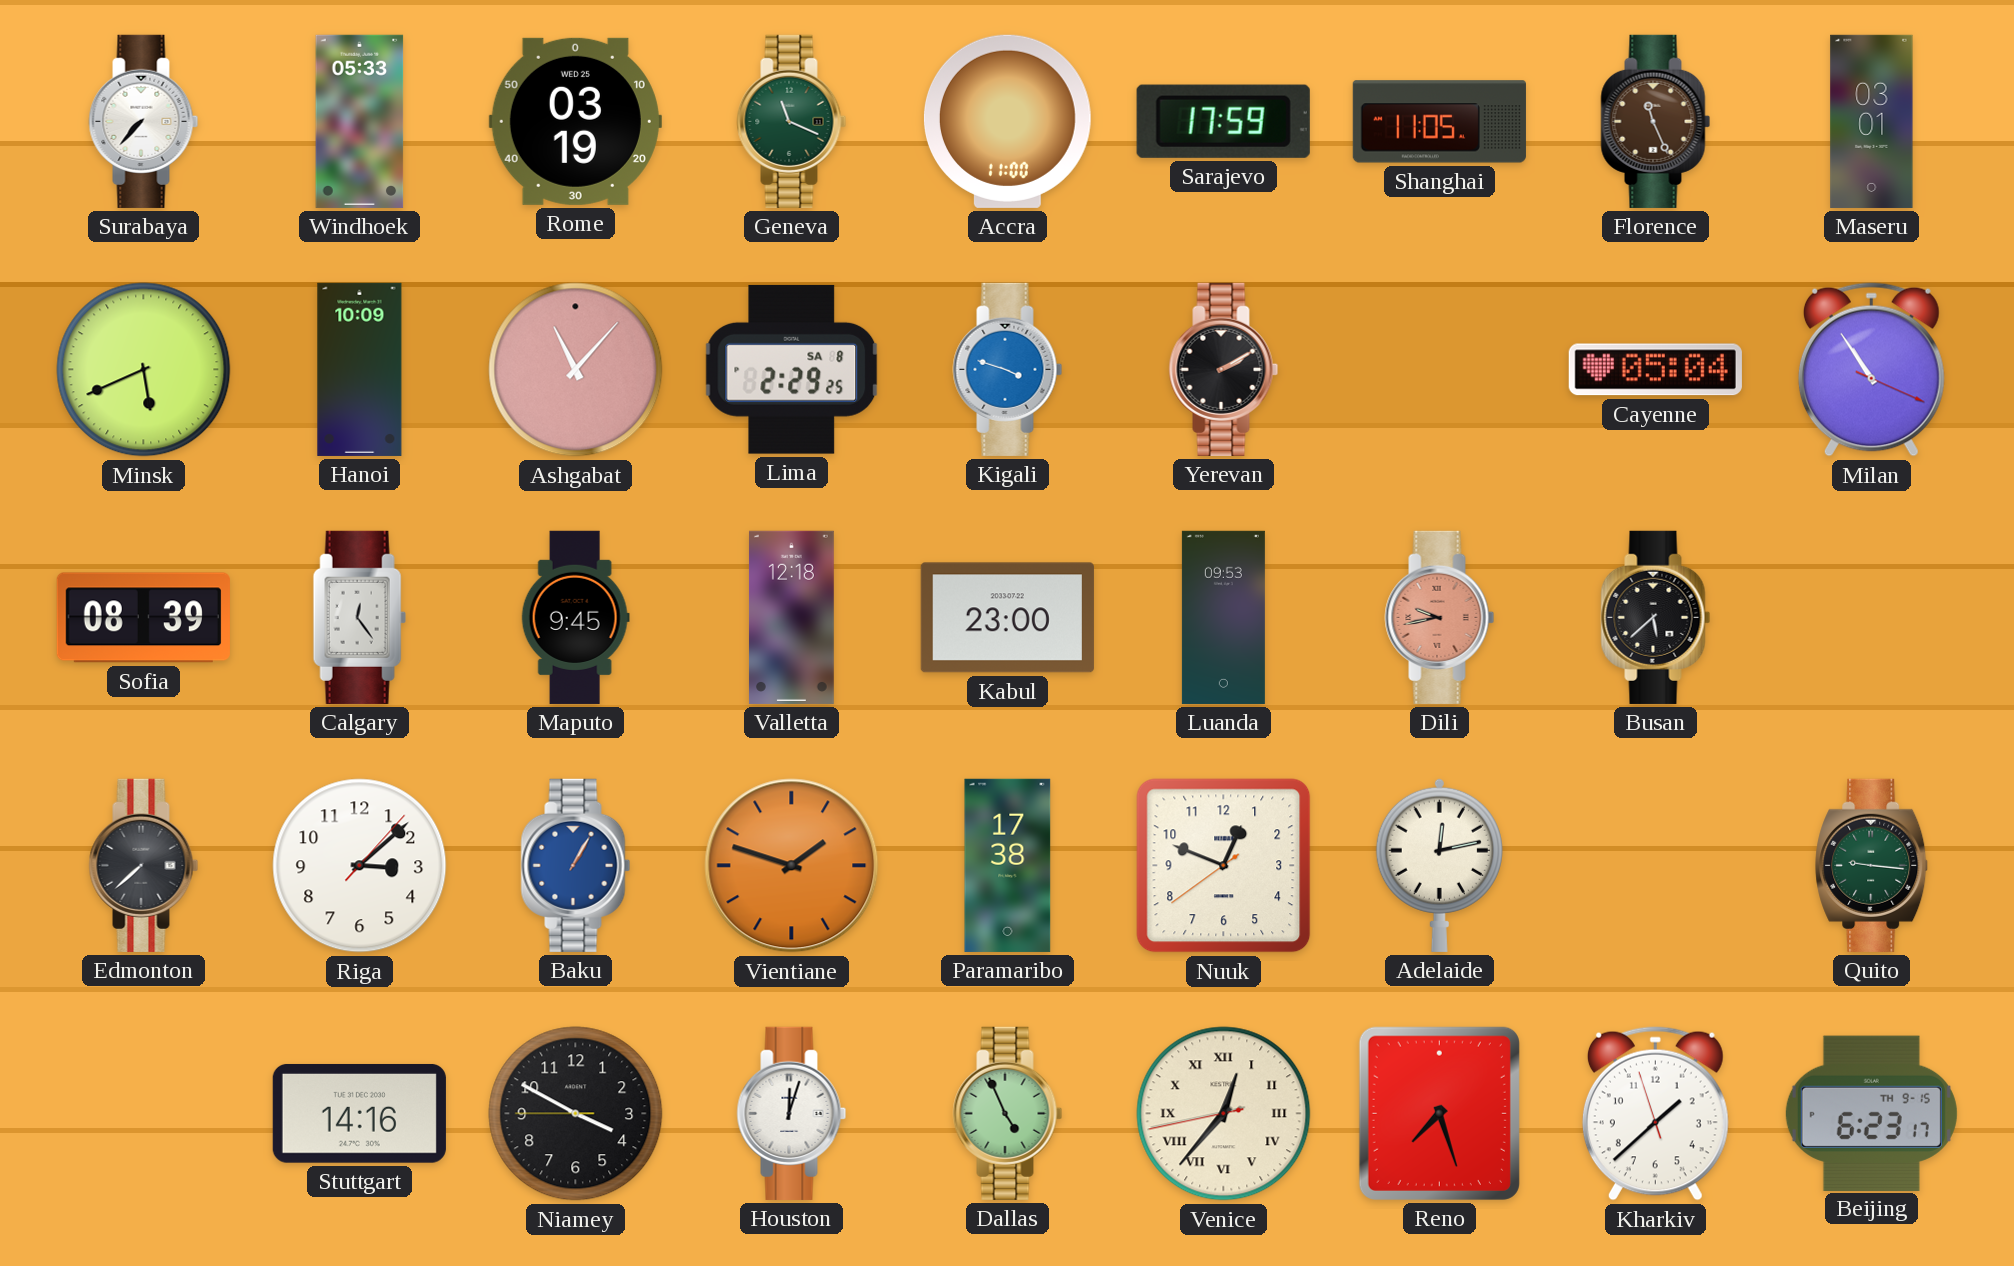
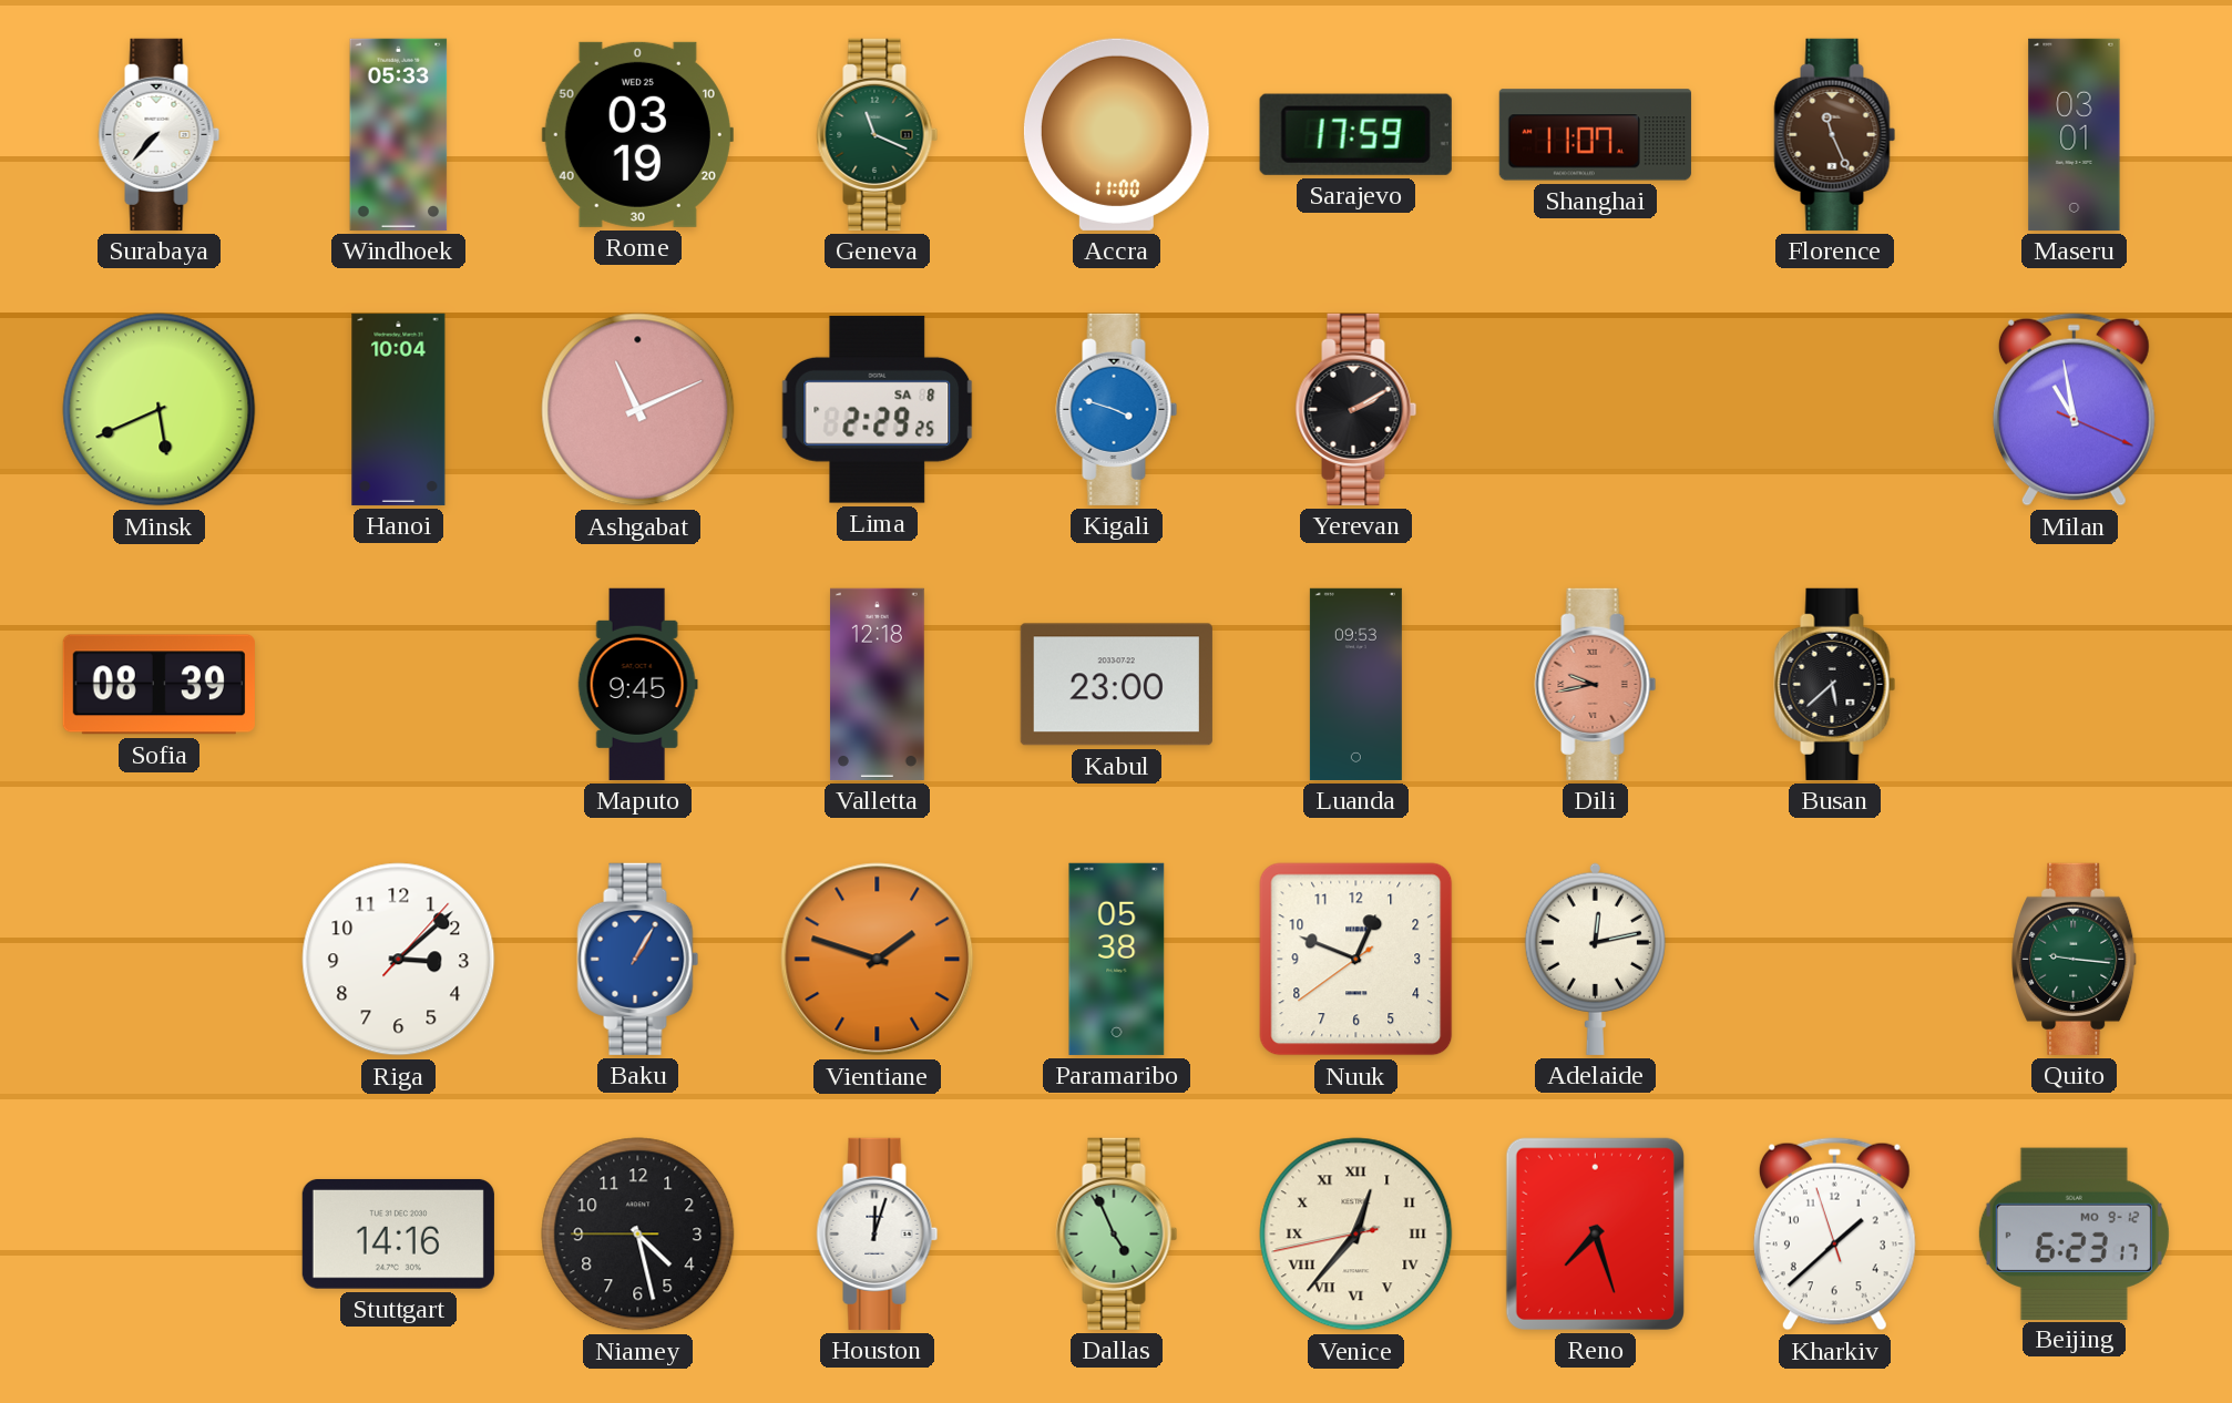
Shanghai: 11:05 -> 11:07
Hanoi: 10:09 -> 10:04
Ashgabat: 11:07 -> 11:11
Cayenne: 05:04 -> none
Milan: 10:54 -> 10:58
Calgary: 12:24 -> none
Edmonton: 7:38 -> none
Paramaribo: 17:38 -> 05:38
Niamey: 3:49 -> 4:27
Beijing date: TH 9-15 -> MO 9-12
